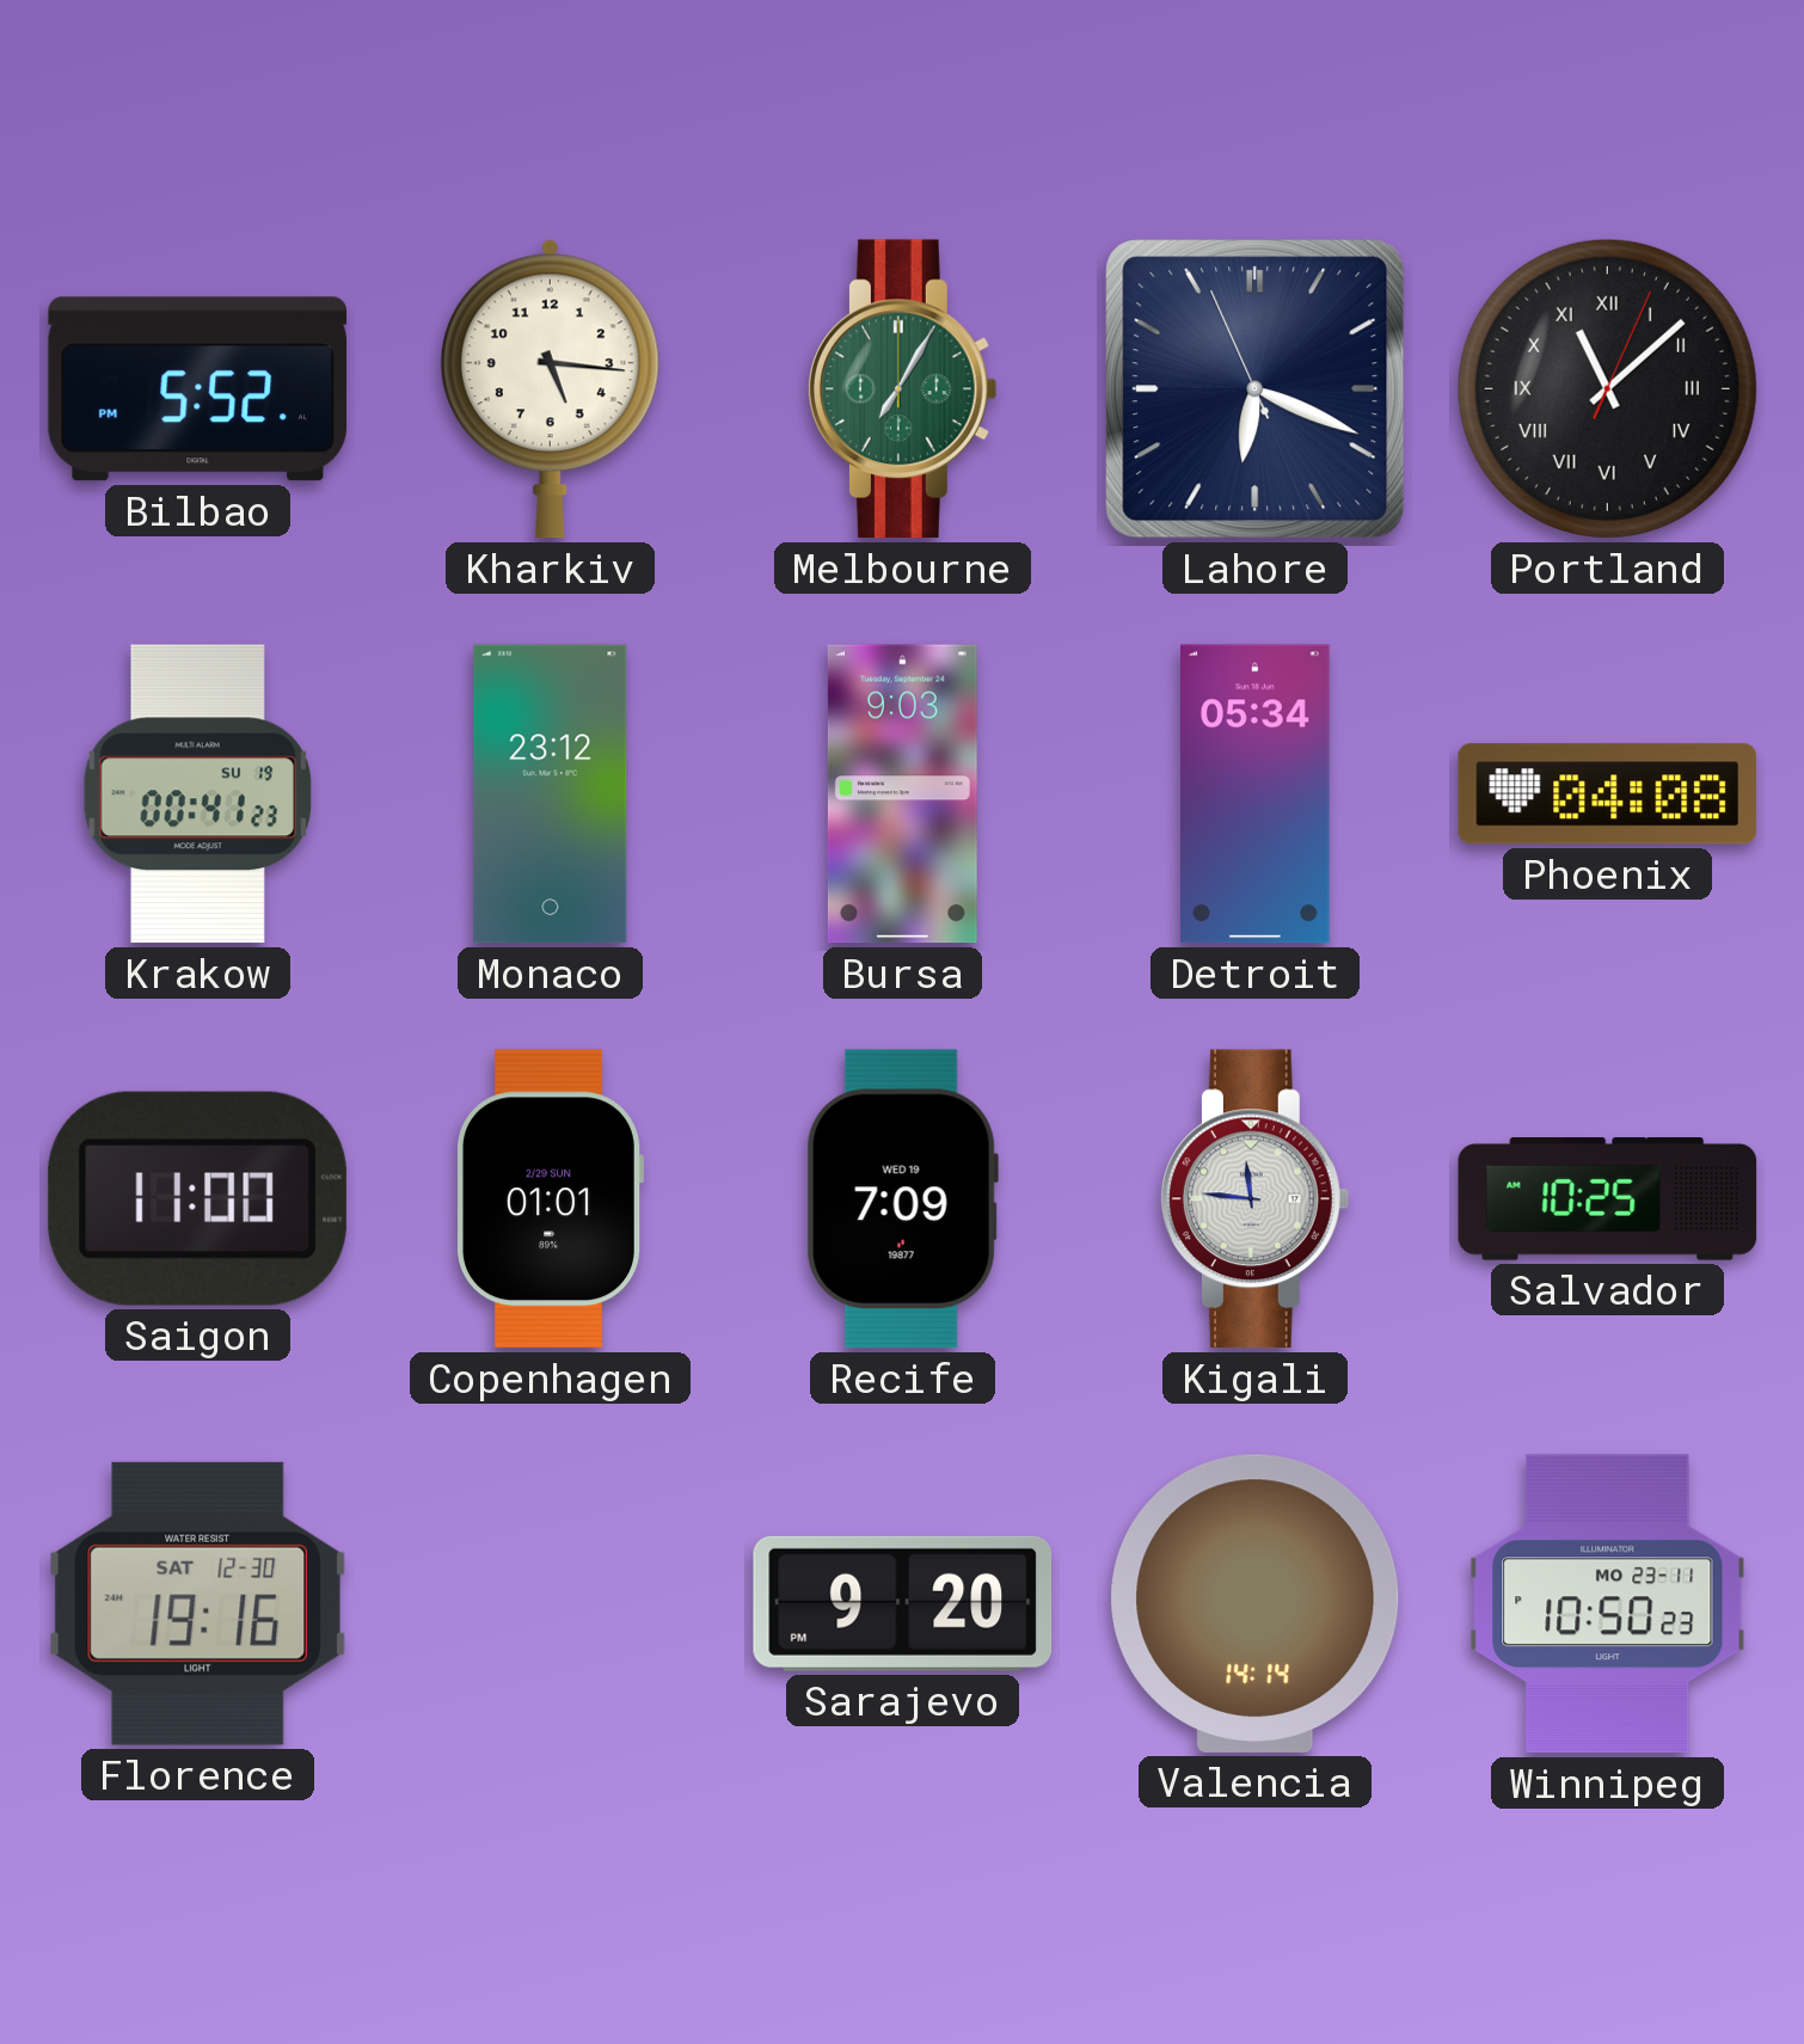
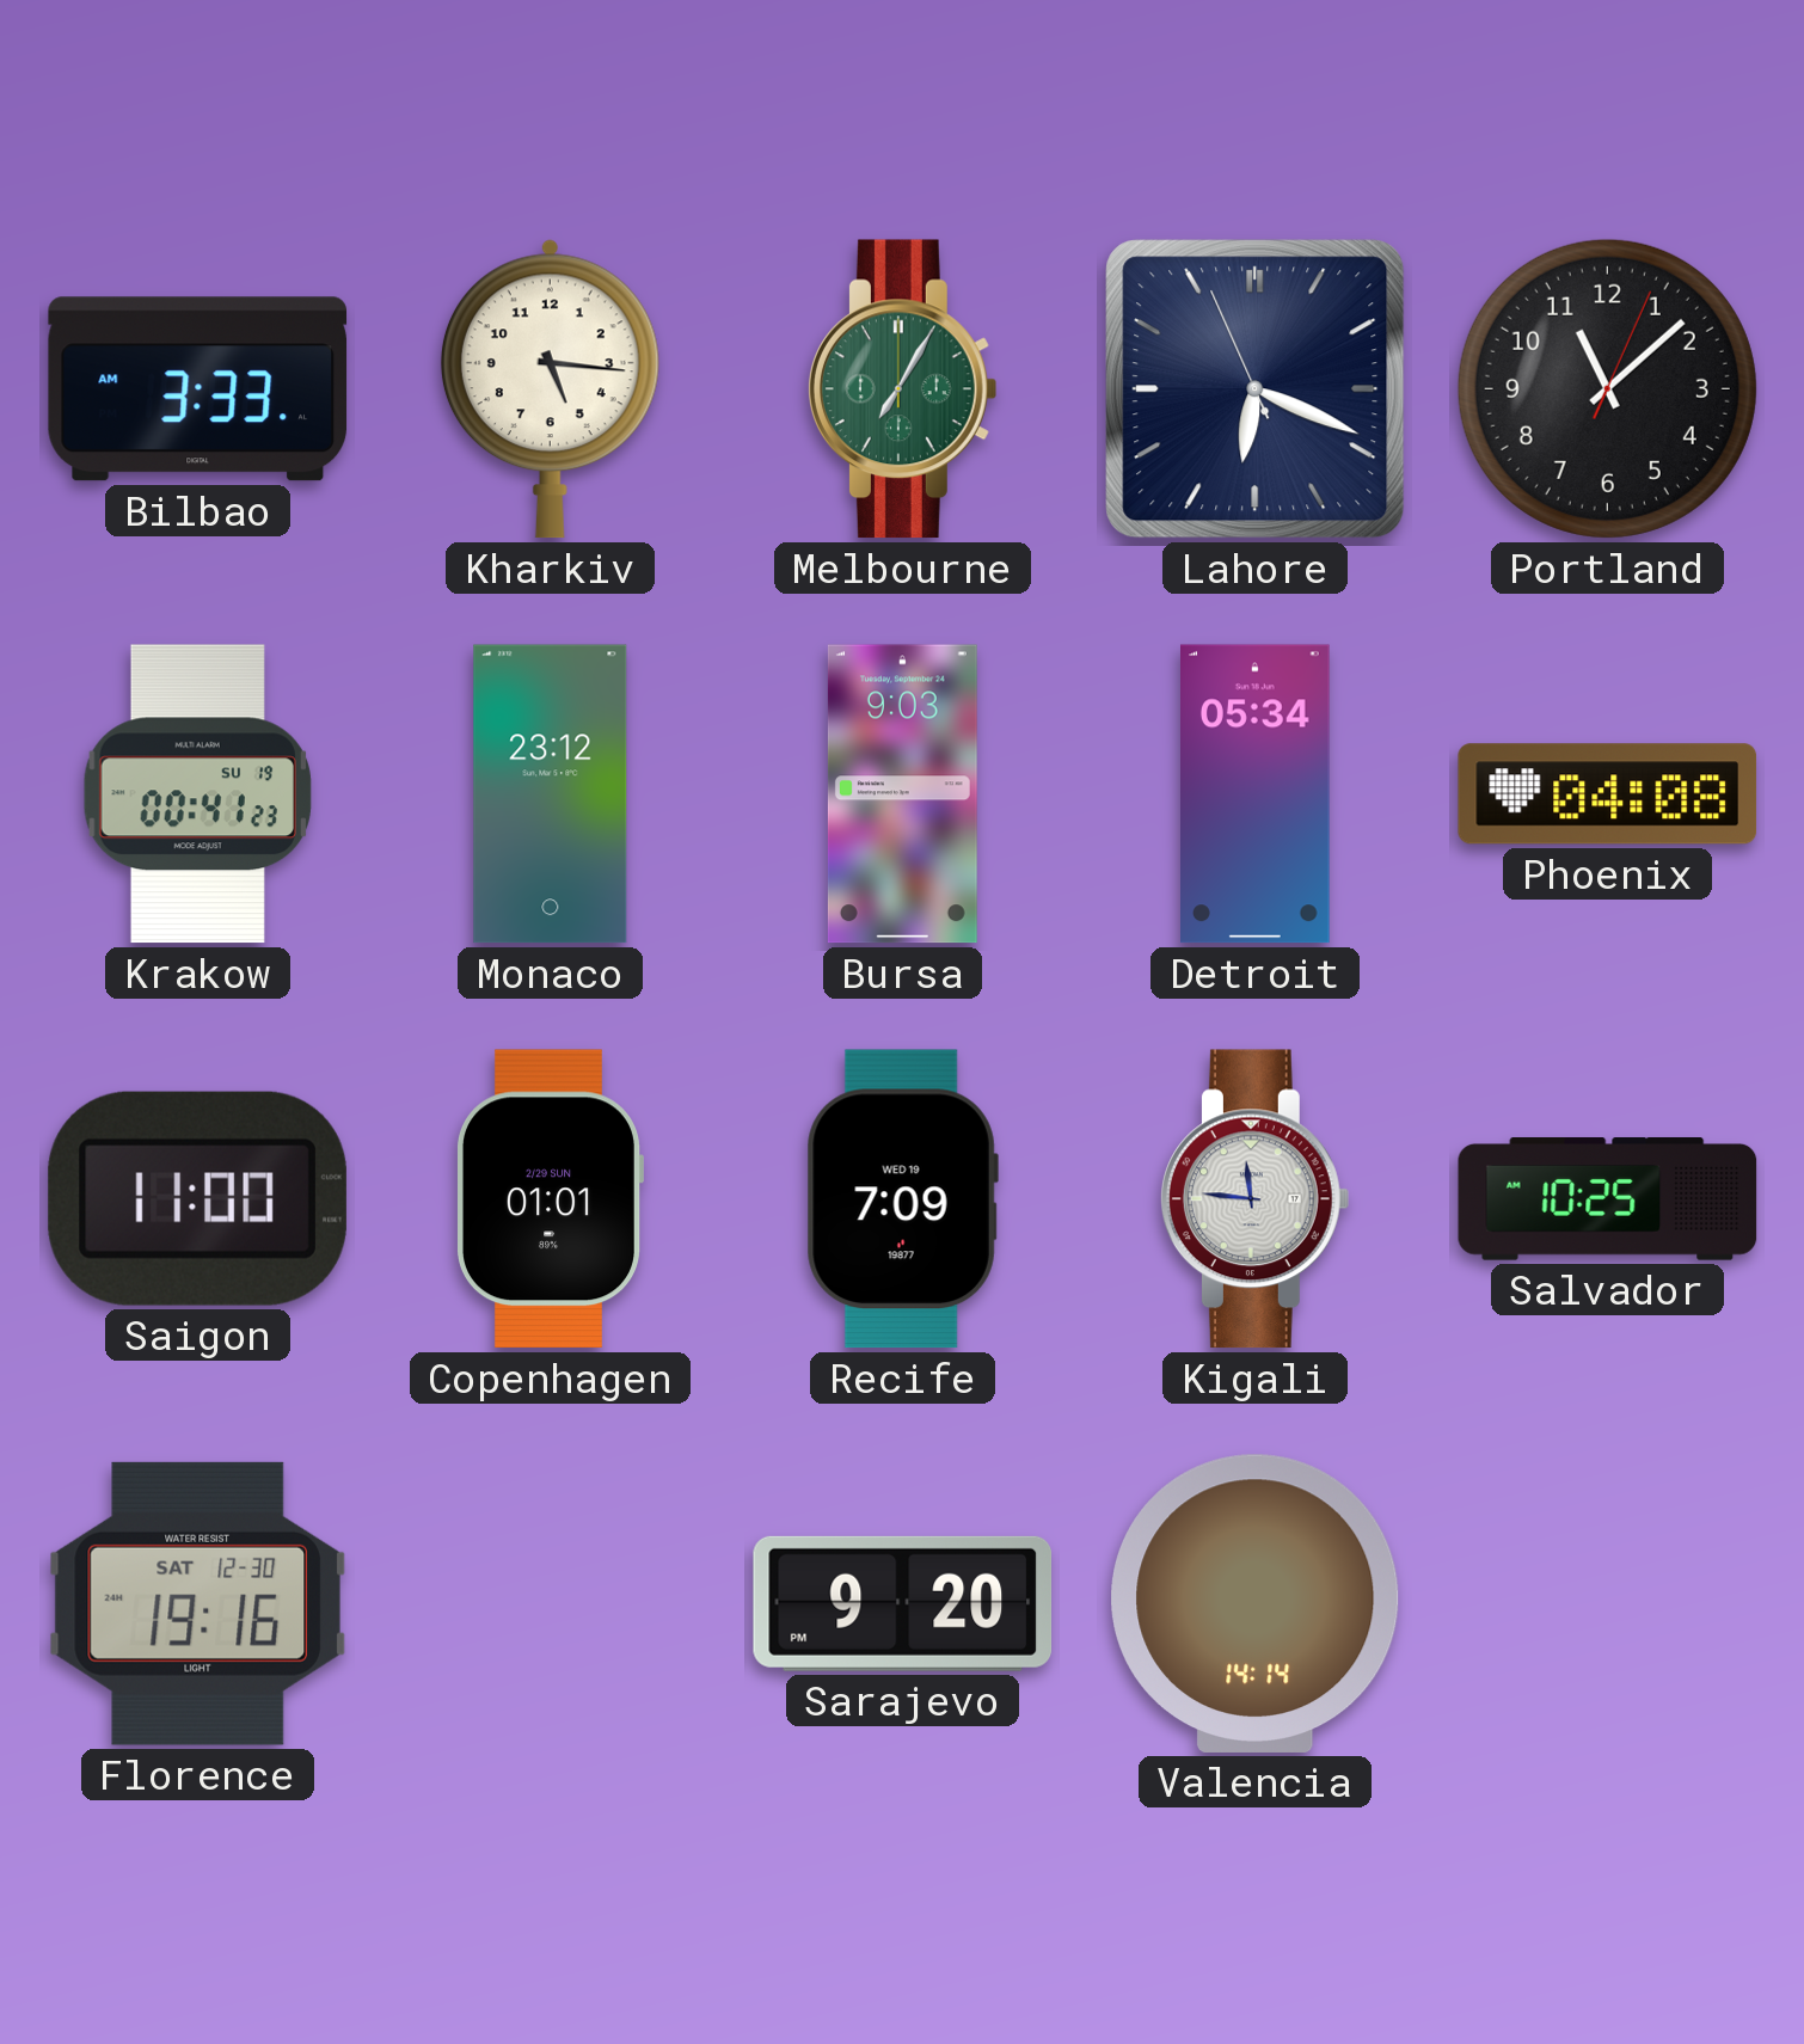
Bilbao: 5:52 -> 3:33
Portland numerals: Roman -> Arabic
Winnipeg: 10:50 -> none
